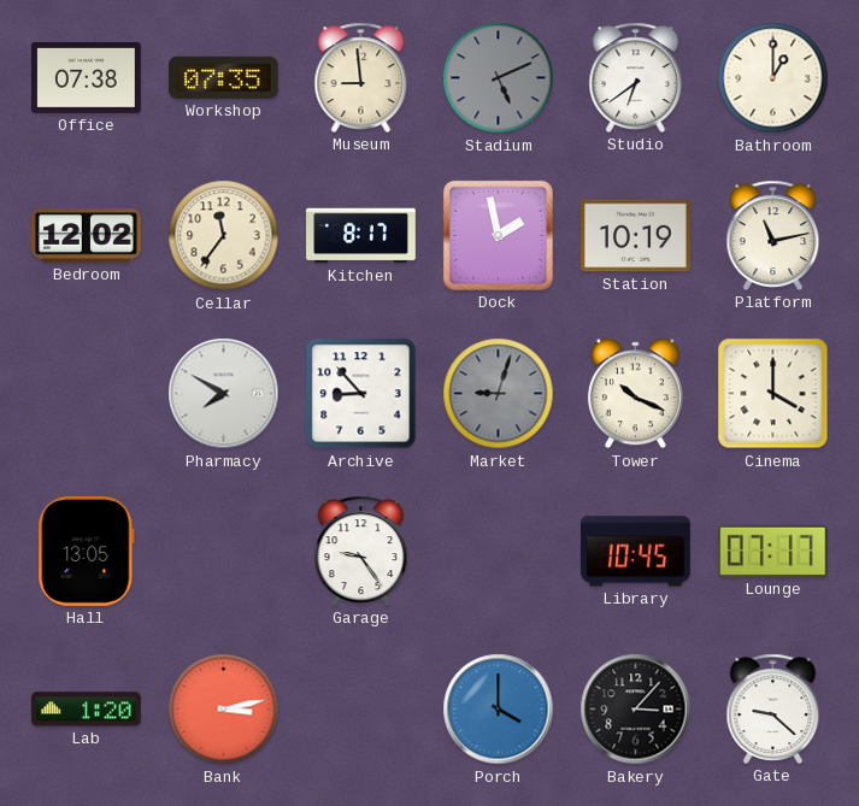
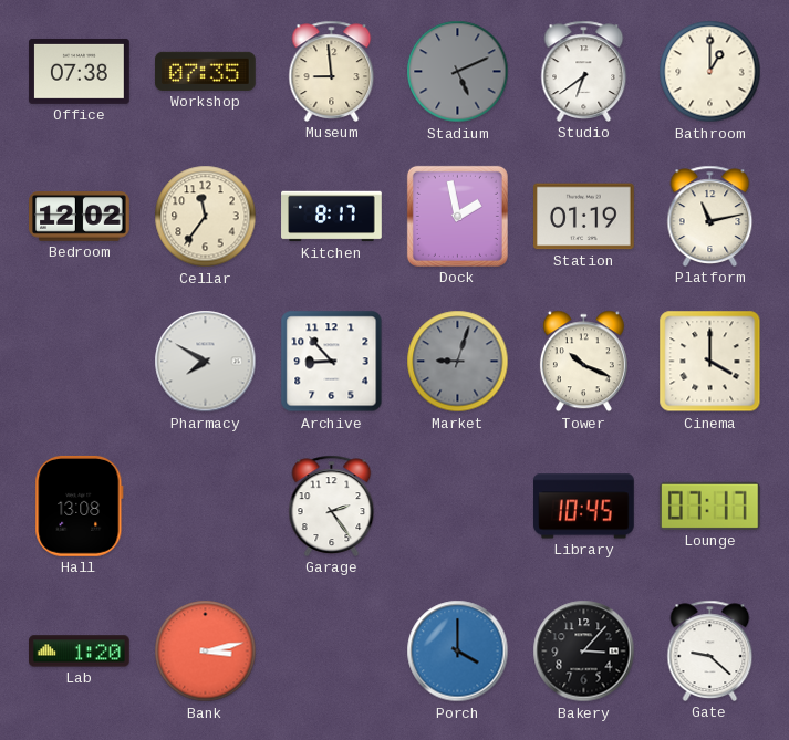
Station: 10:19 -> 01:19
Hall: 13:05 -> 13:08
Garage: 9:24 -> 2:24
